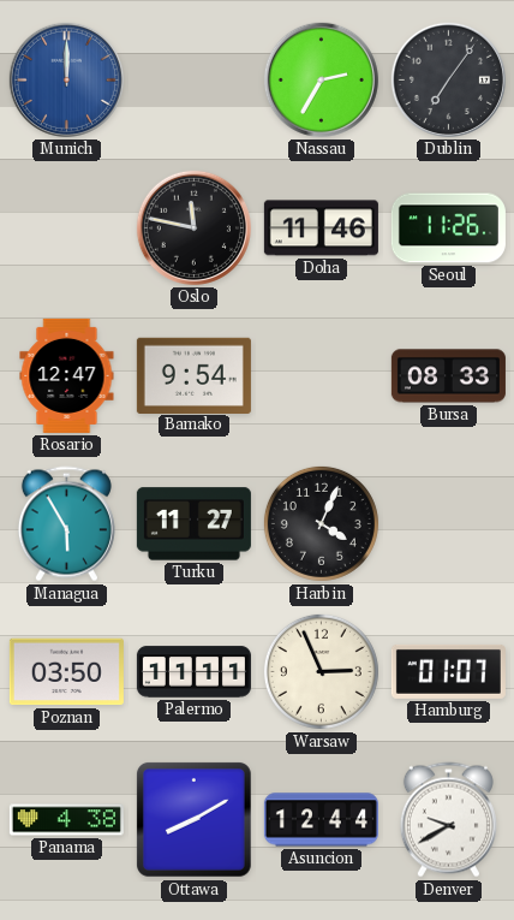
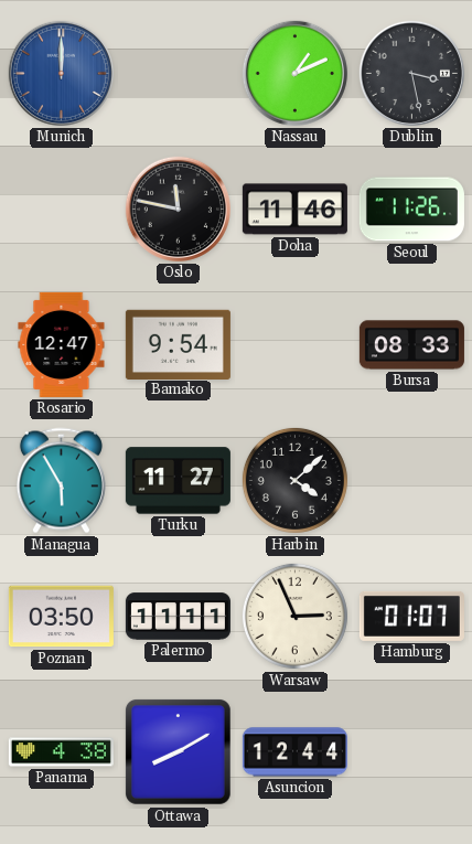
Nassau: 2:35 -> 1:11
Dublin: 7:06 -> 3:28
Harbin: 4:04 -> 4:08
Denver: 9:40 -> none
